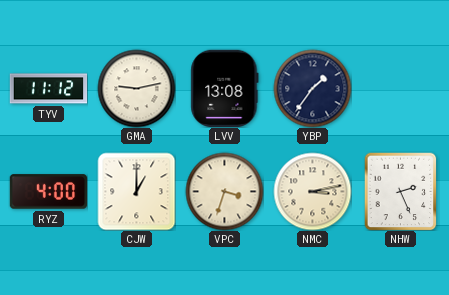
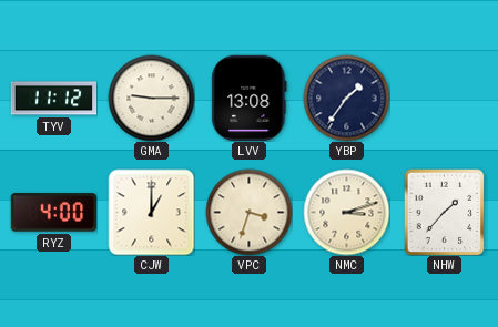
GMA: 9:13 -> 9:15
NMC: 3:13 -> 3:12
NHW: 2:26 -> 1:37
